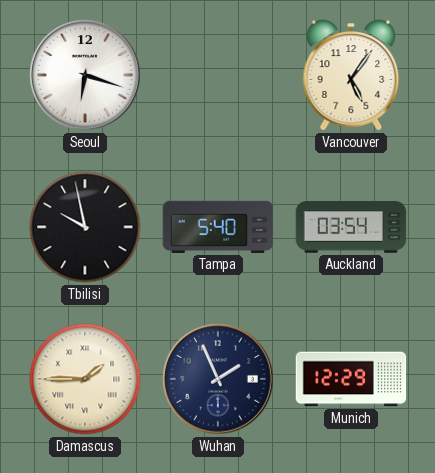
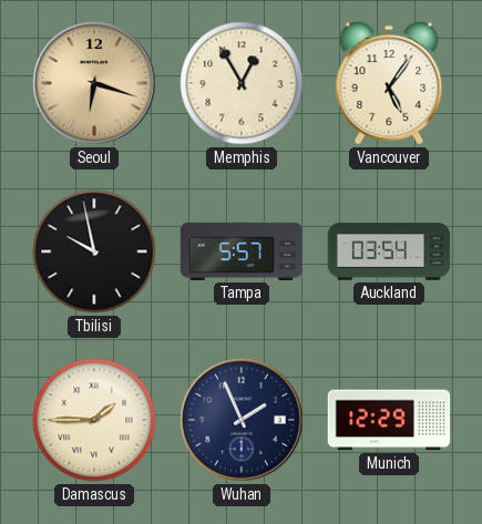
Seoul dial: white -> champagne
Memphis: none -> 12:55
Tampa: 5:40 -> 5:57
